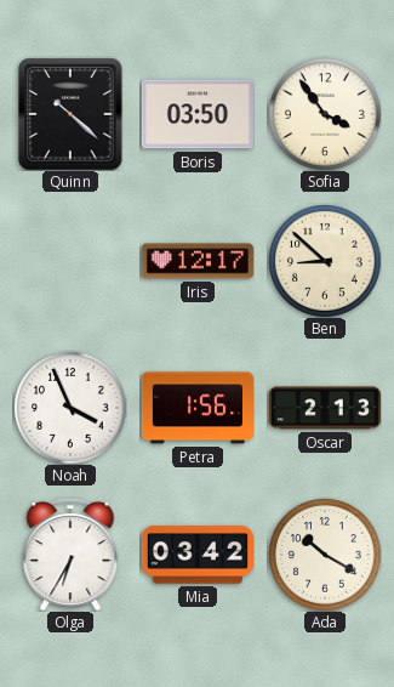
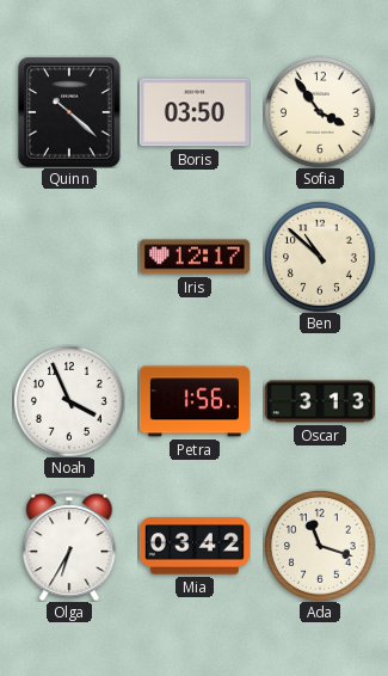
Ben: 8:52 -> 10:52
Oscar: 2:13 -> 3:13
Ada: 10:20 -> 11:18
